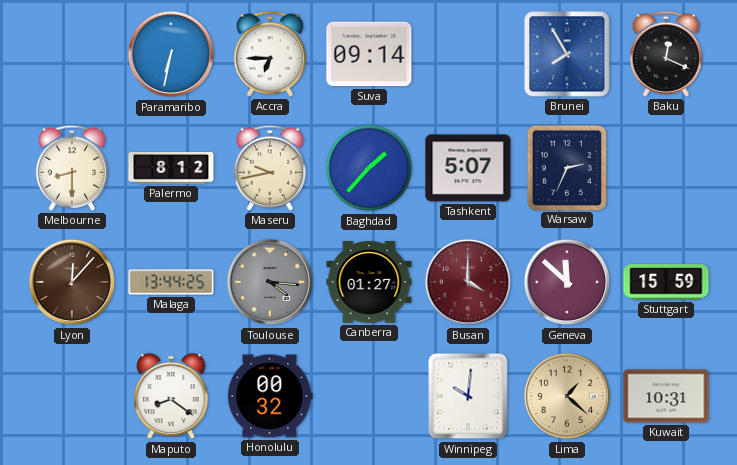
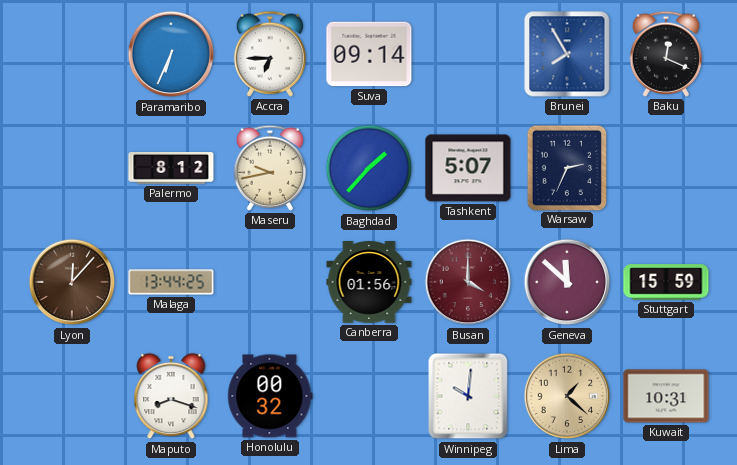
Paramaribo: 6:32 -> 6:34
Melbourne: 8:30 -> none
Toulouse: 4:16 -> none
Canberra: 01:27 -> 01:56
Maputo: 8:21 -> 8:18
